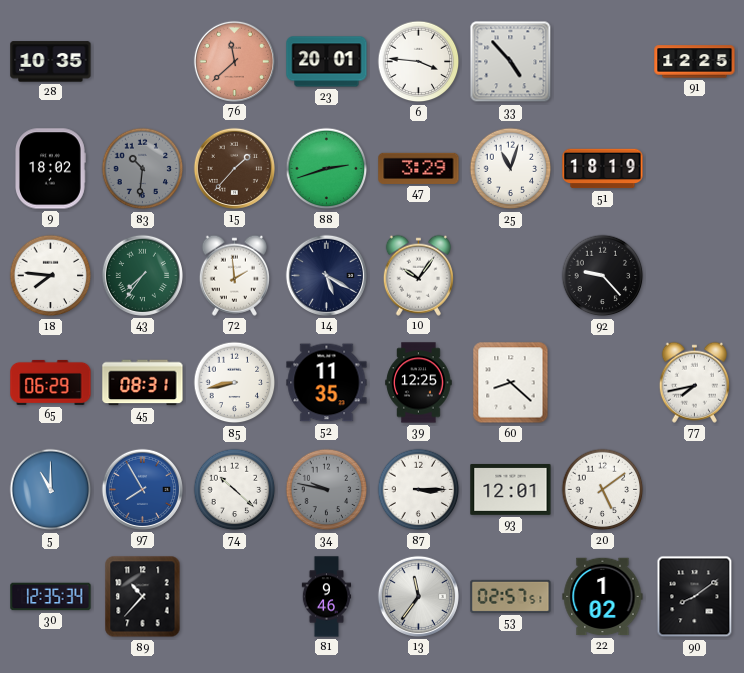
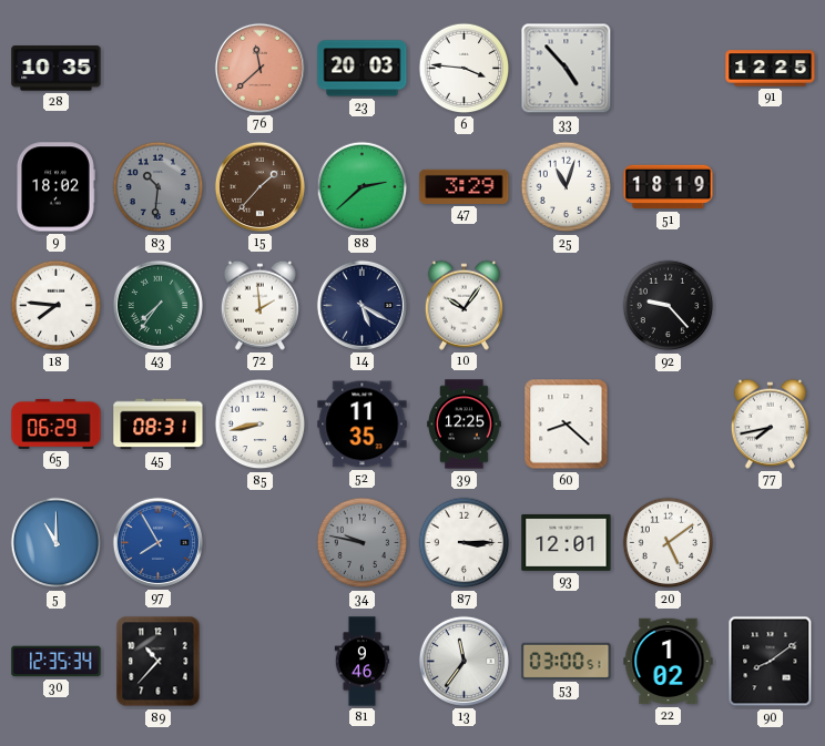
23: 20:01 -> 20:03
88: 2:42 -> 2:38
74: 10:22 -> none
53: 02:57 -> 03:00
